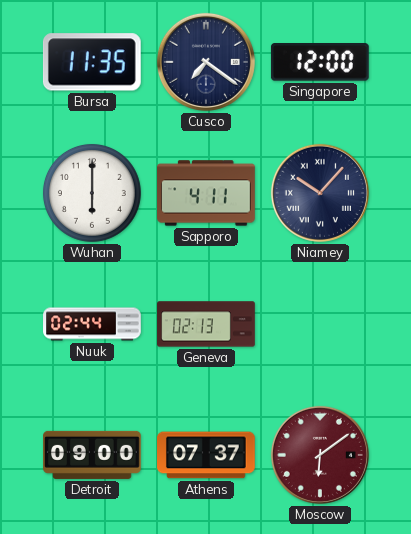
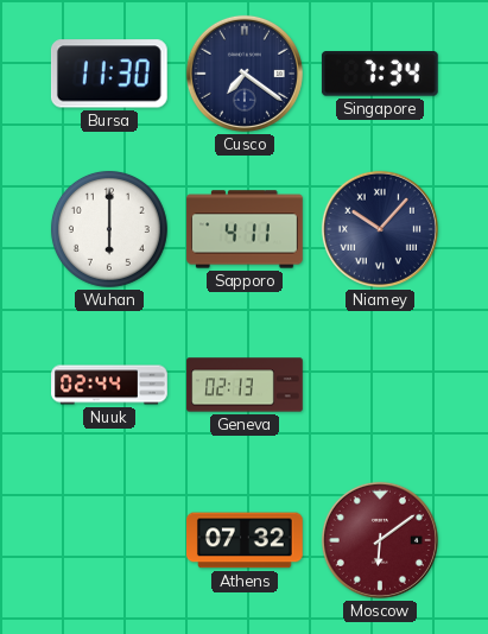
Bursa: 11:35 -> 11:30
Singapore: 12:00 -> 7:34
Detroit: 09:00 -> none
Athens: 07:37 -> 07:32
